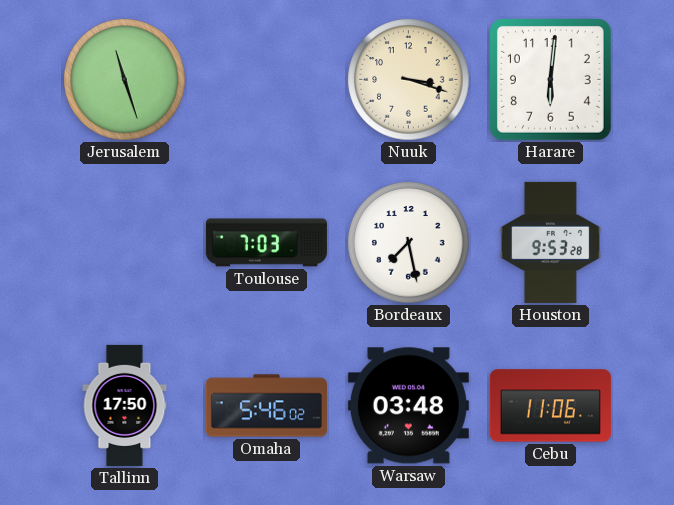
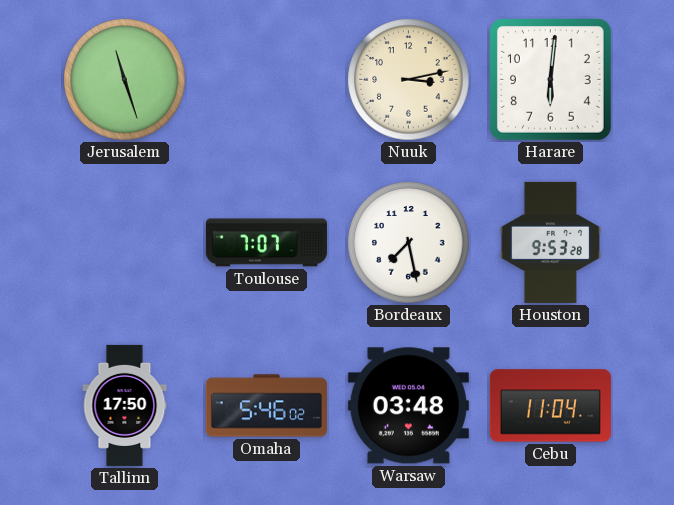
Nuuk: 3:18 -> 3:13
Toulouse: 7:03 -> 7:07
Cebu: 11:06 -> 11:04
